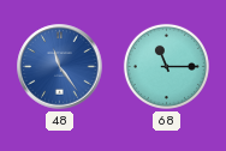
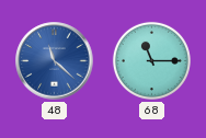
48: 11:24 -> 11:22
